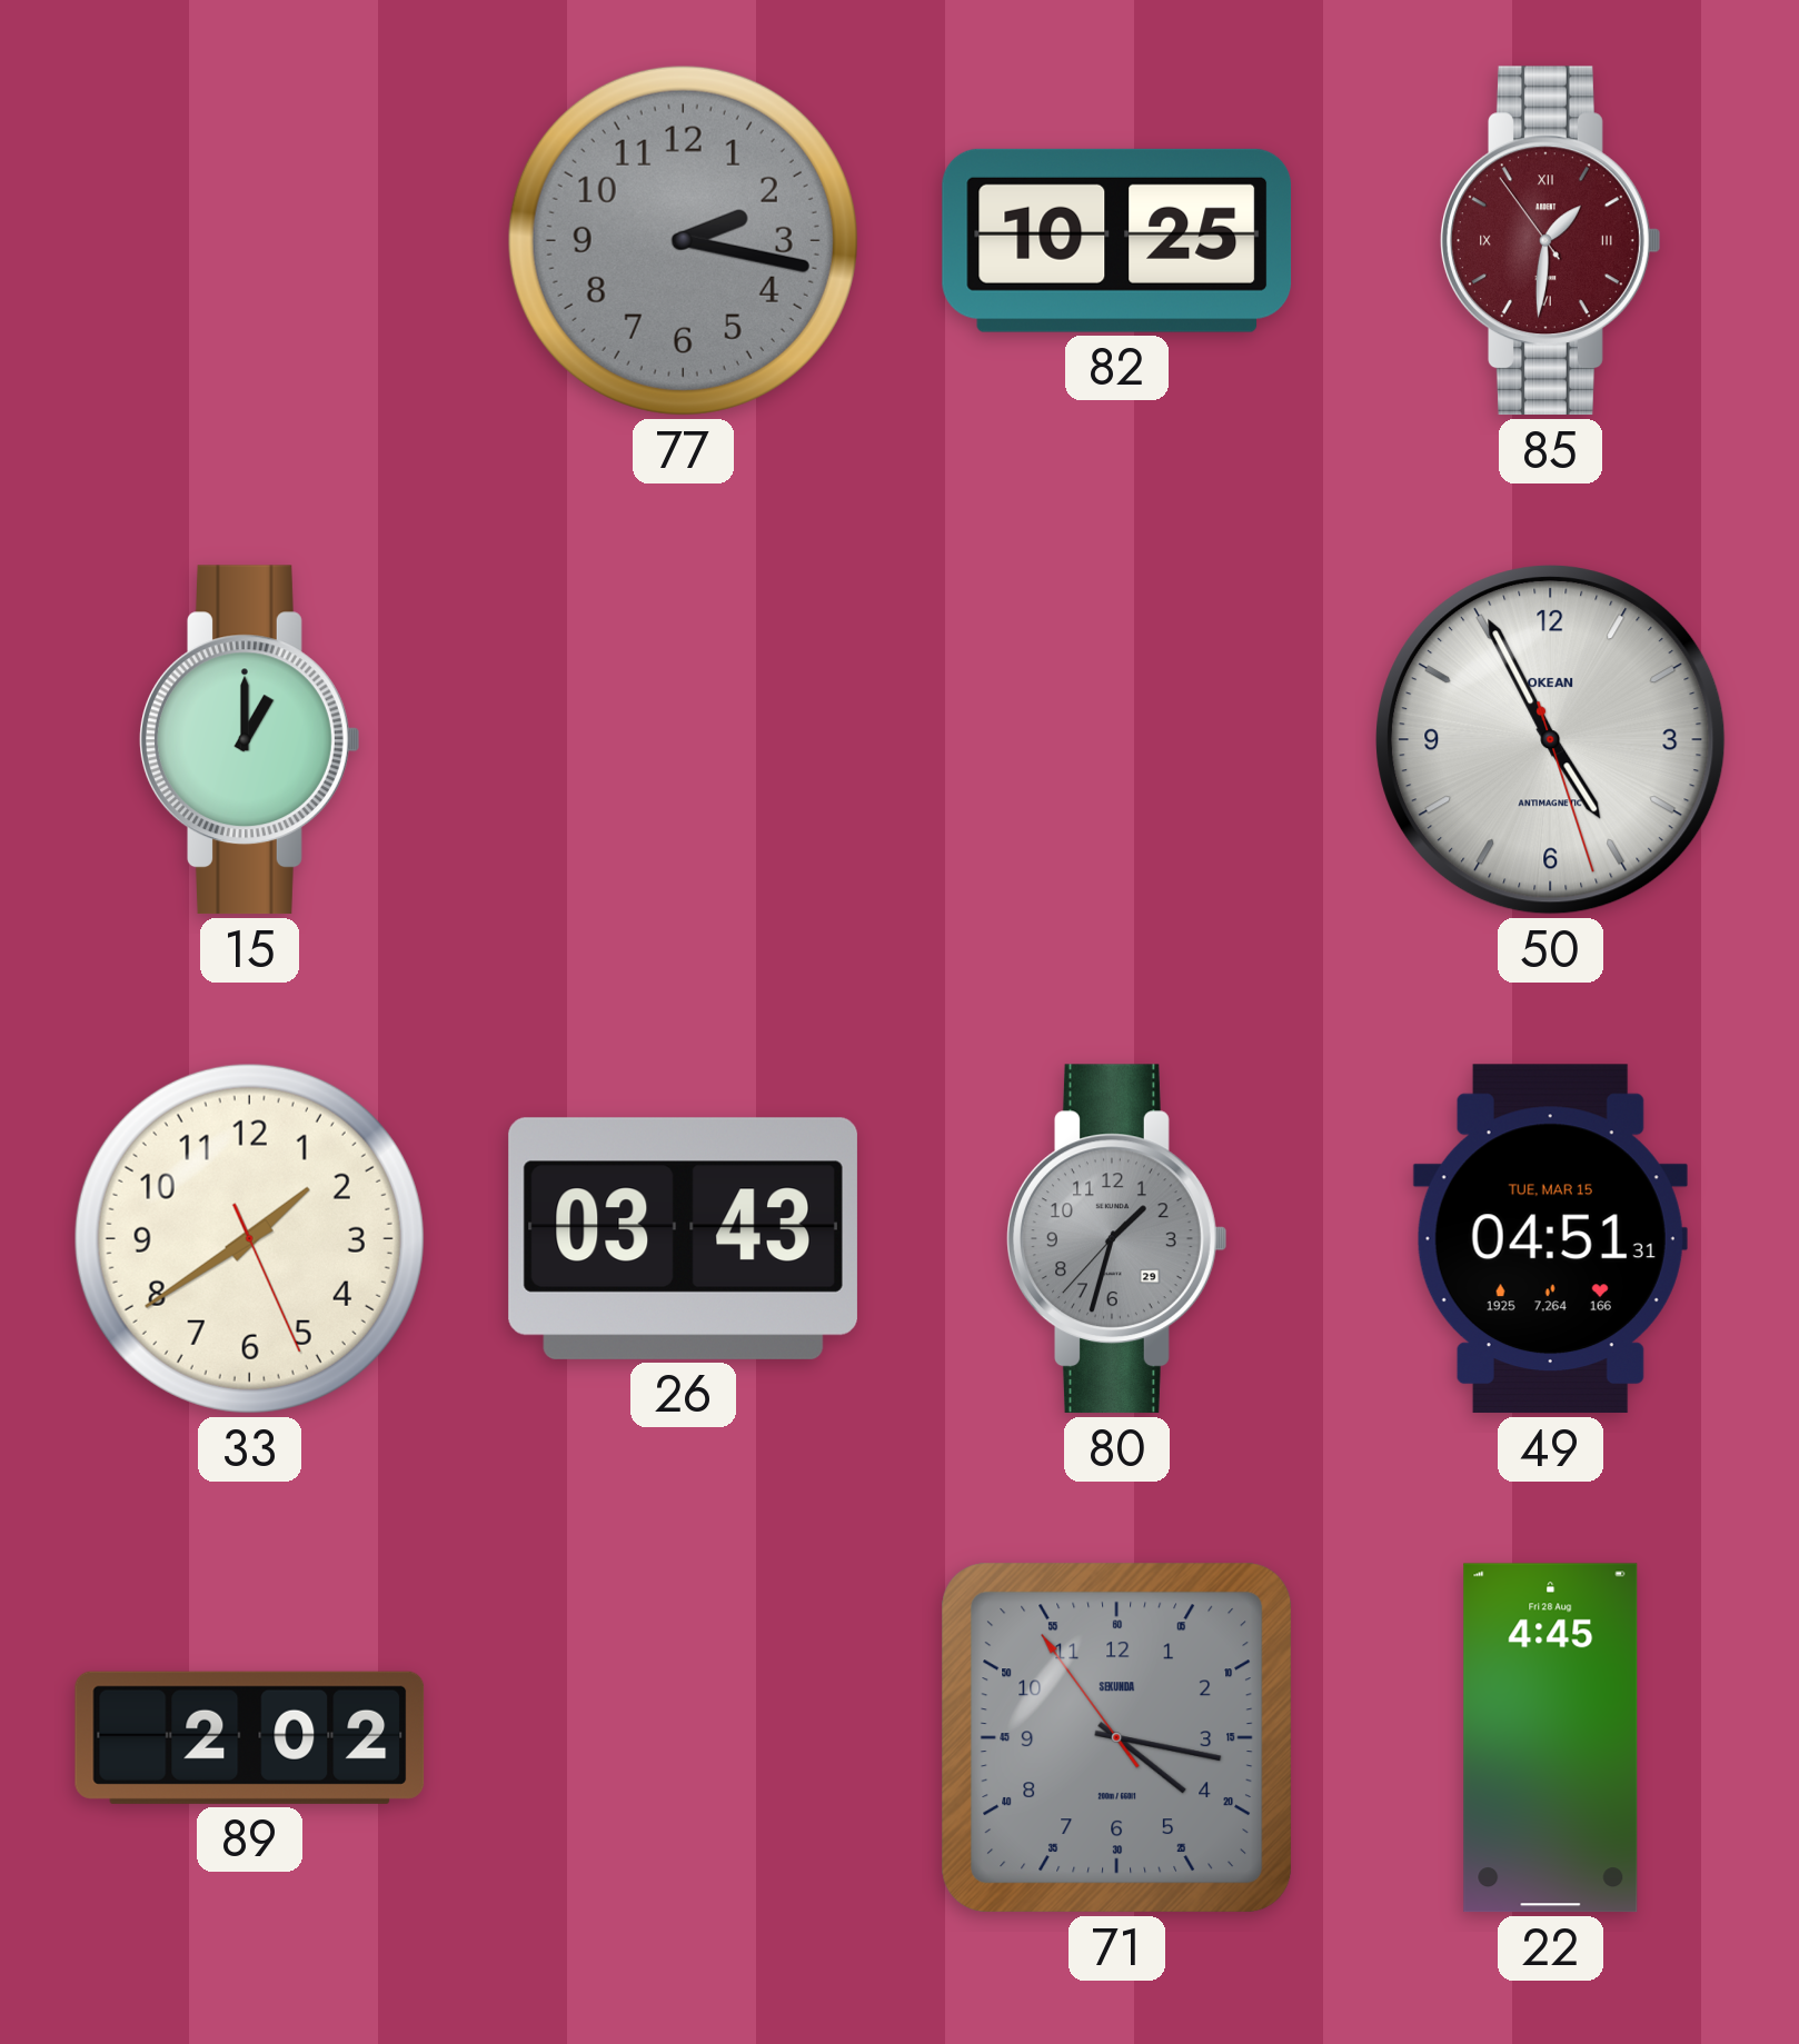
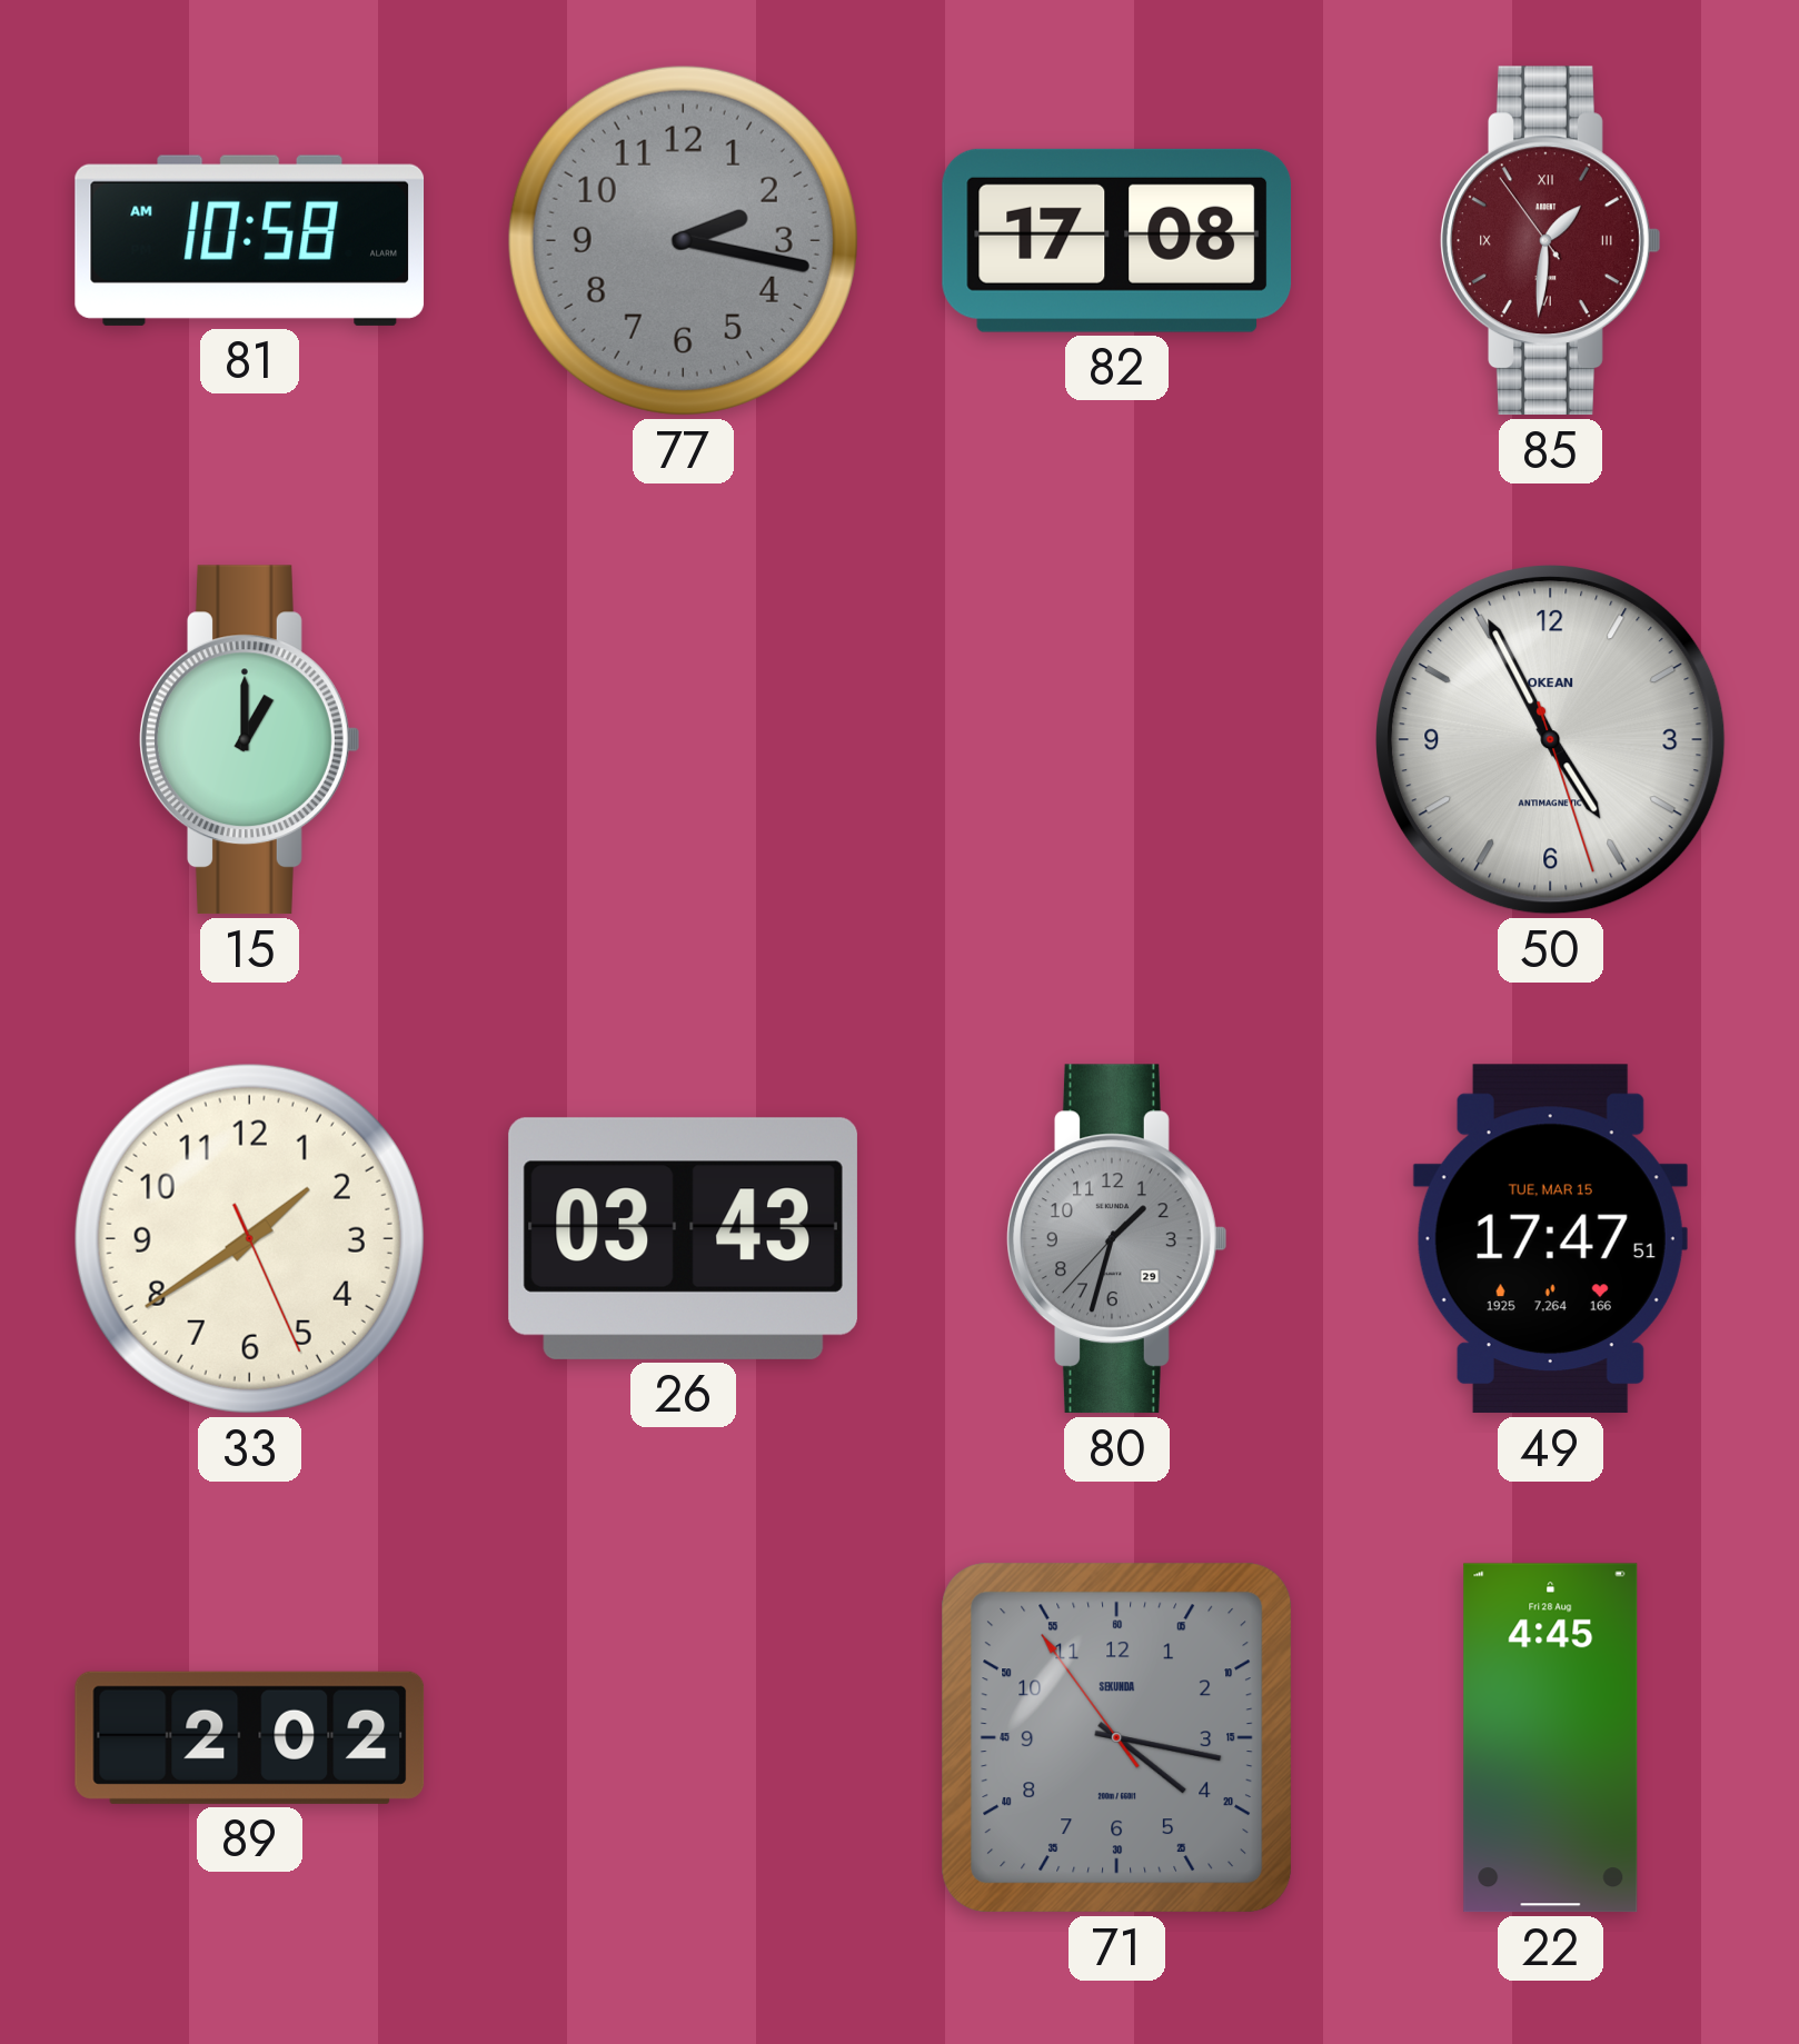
81: none -> 10:58
82: 10:25 -> 17:08
49: 04:51 -> 17:47
